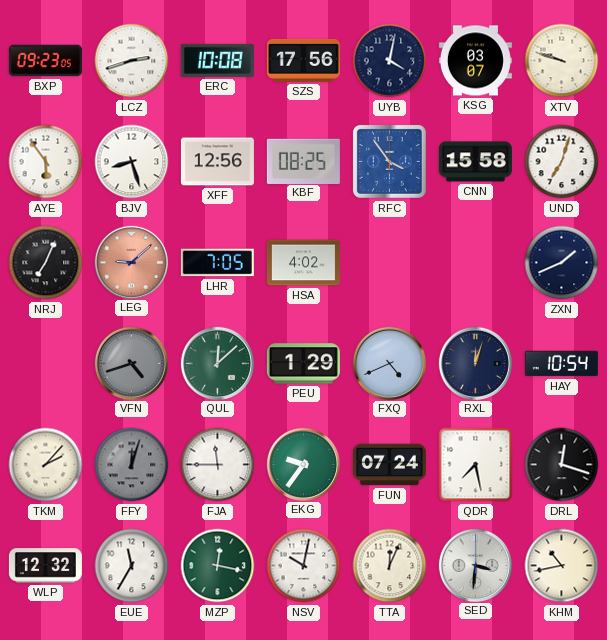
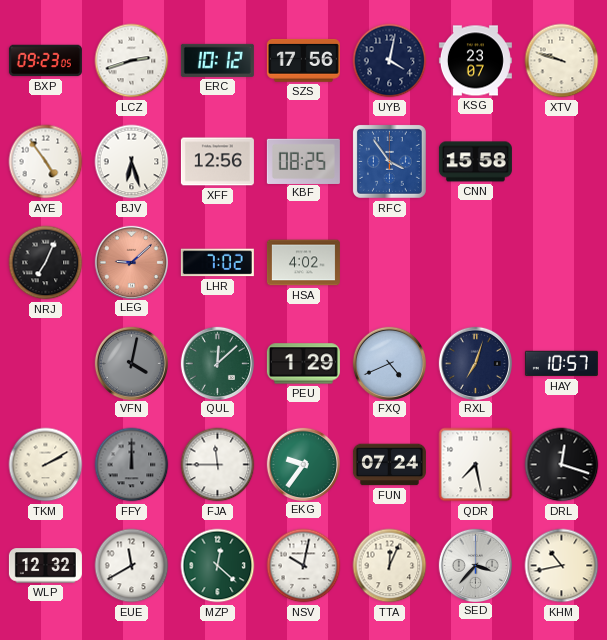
ERC: 10:08 -> 10:12
KSG: 03:07 -> 23:07
AYE: 5:54 -> 4:54
BJV: 8:27 -> 6:27
UND: 7:03 -> none
LHR: 7:05 -> 7:02
ZXN: 1:41 -> none
VFN: 4:42 -> 4:02
RXL: 12:03 -> 7:03
HAY: 10:54 -> 10:57
TKM: 2:07 -> 2:10
FFY: 12:03 -> 12:00
EUE: 11:35 -> 11:40
MZP: 12:17 -> 12:22
SED: 3:31 -> 3:37
